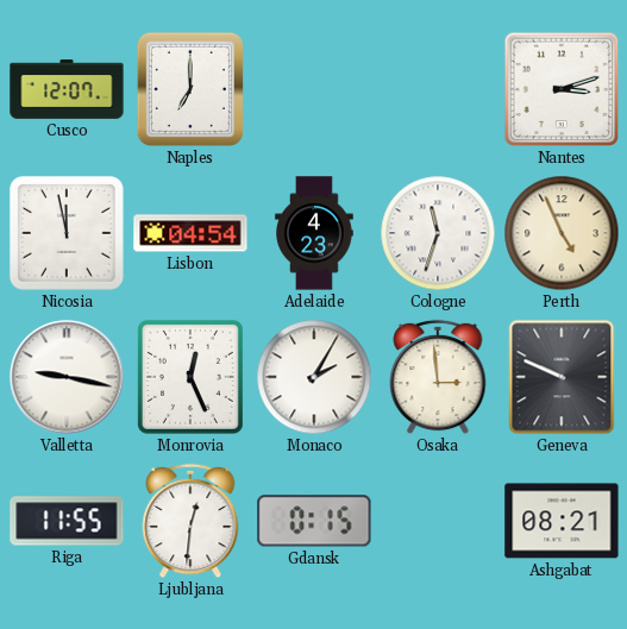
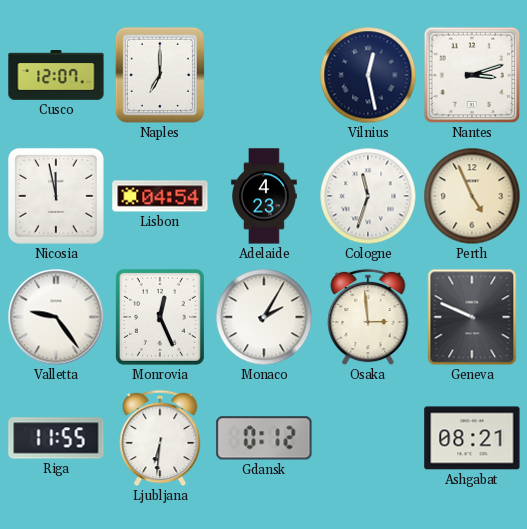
Vilnius: none -> 12:28
Valletta: 9:17 -> 9:24
Ljubljana: 12:31 -> 6:31
Gdansk: 0:15 -> 0:12
